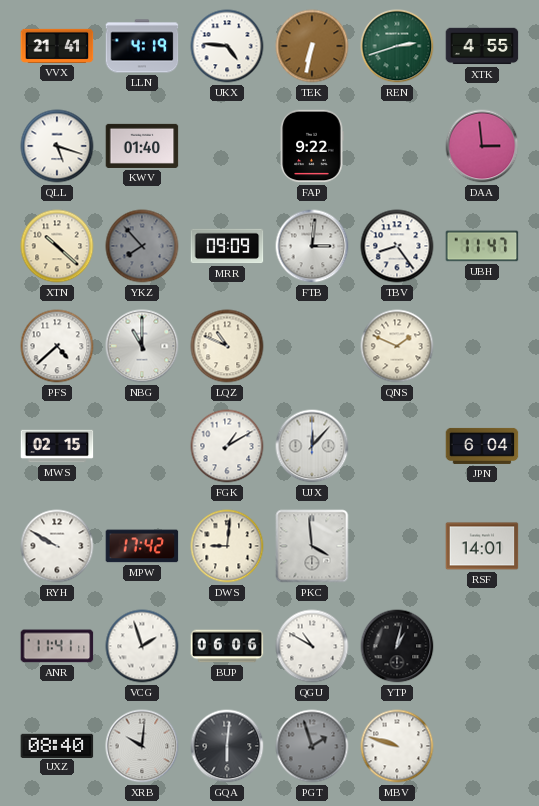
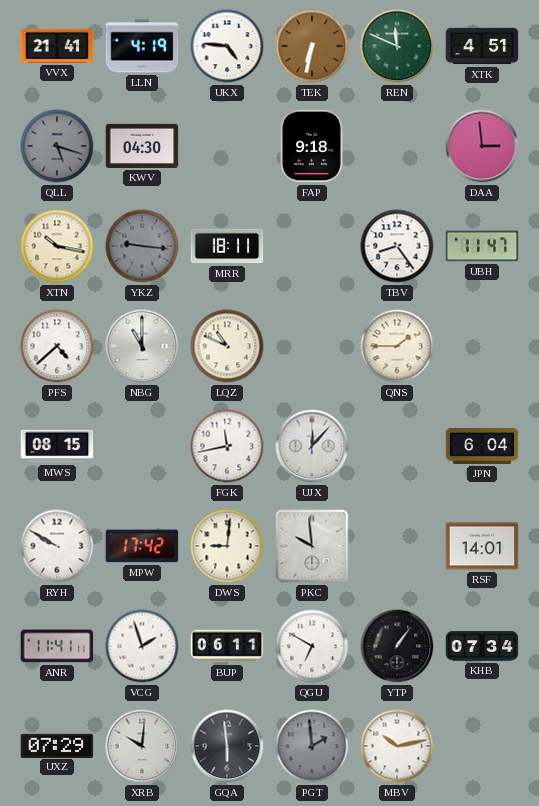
REN: 2:42 -> 11:49
XTK: 4:55 -> 4:51
QLL dial: white -> grey
KWV: 01:40 -> 04:30
FAP: 9:22 -> 9:18
XTN: 10:22 -> 10:17
YKZ: 7:53 -> 9:16
MRR: 09:09 -> 18:11
FTB: 3:01 -> none
QNS: 1:49 -> 1:45
MWS: 02:15 -> 08:15
FGK: 1:10 -> 11:43
PKC: 3:59 -> 9:59
BUP: 06:06 -> 06:11
QGU: 10:50 -> 6:50
YTP: 1:02 -> 1:06
KHB: none -> 07:34
UXZ: 08:40 -> 07:29
GQA: 6:01 -> 5:59
PGT: 1:57 -> 1:59
MBV: 9:48 -> 10:13
